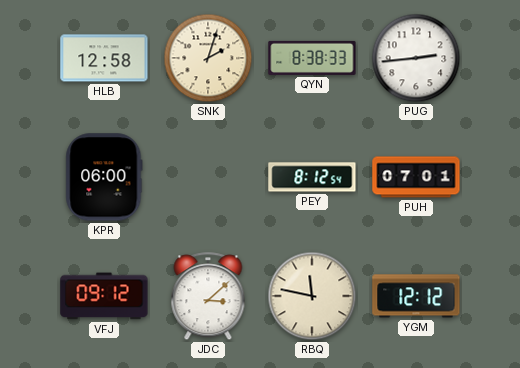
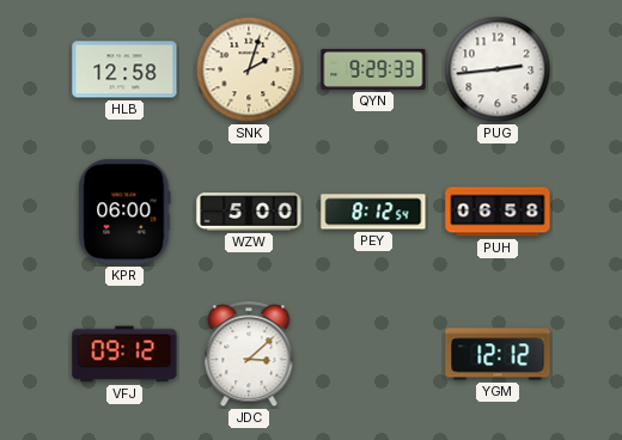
QYN: 8:38 -> 9:29
WZW: none -> 5:00
PUH: 07:01 -> 06:58
RBQ: 11:47 -> none
